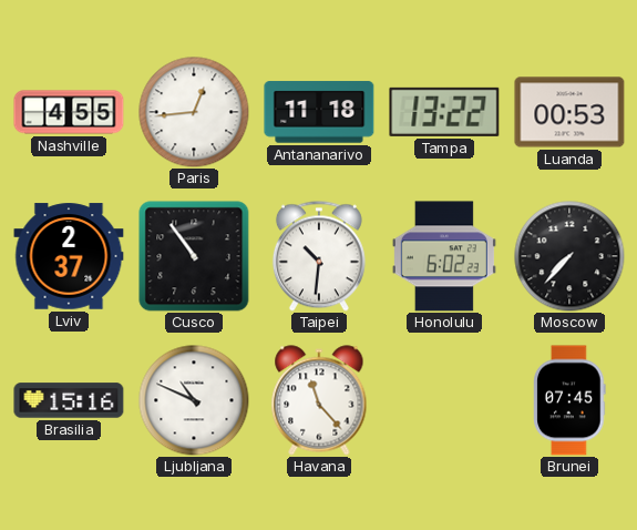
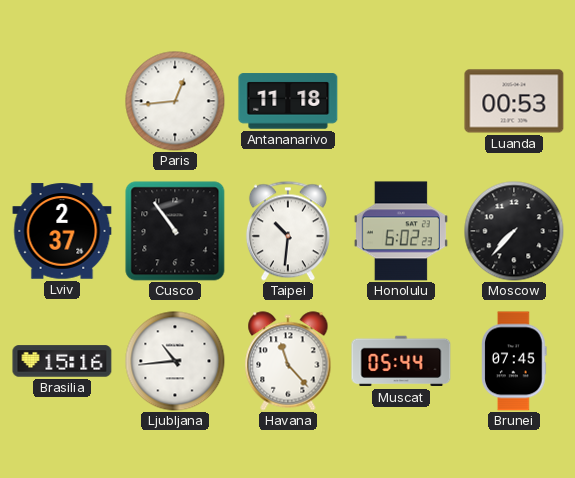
Nashville: 4:55 -> none
Tampa: 13:22 -> none
Ljubljana: 10:49 -> 10:44
Muscat: none -> 05:44
